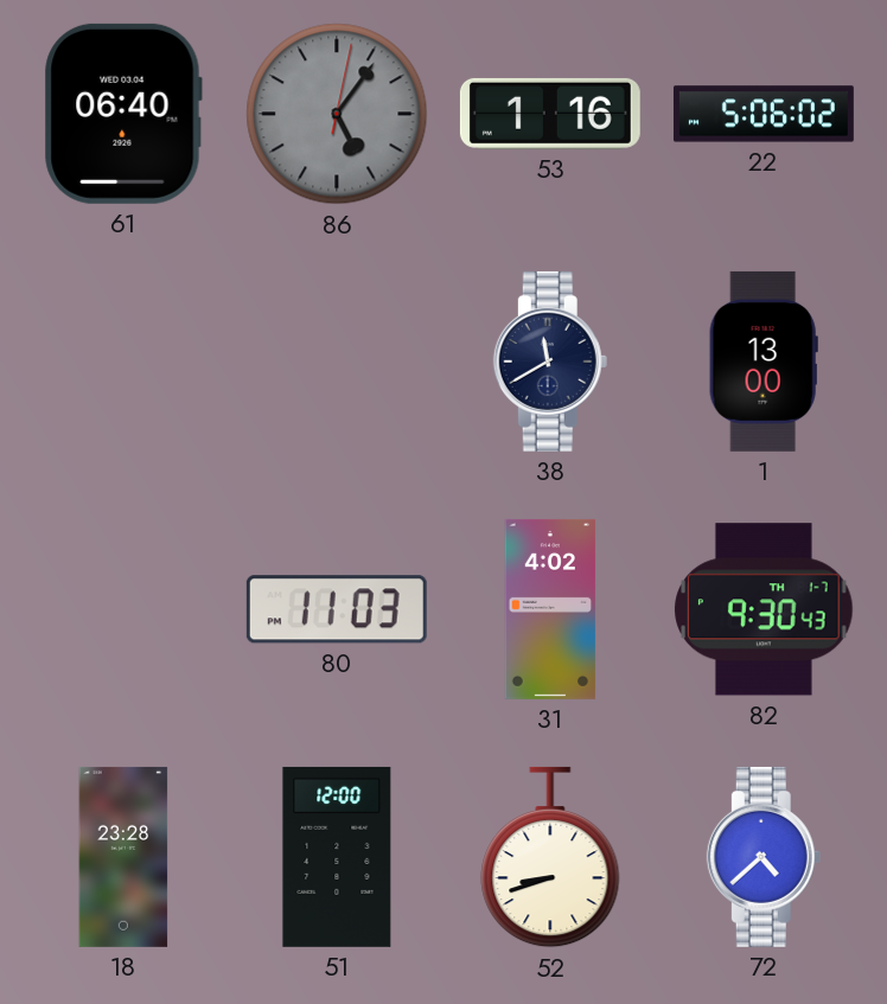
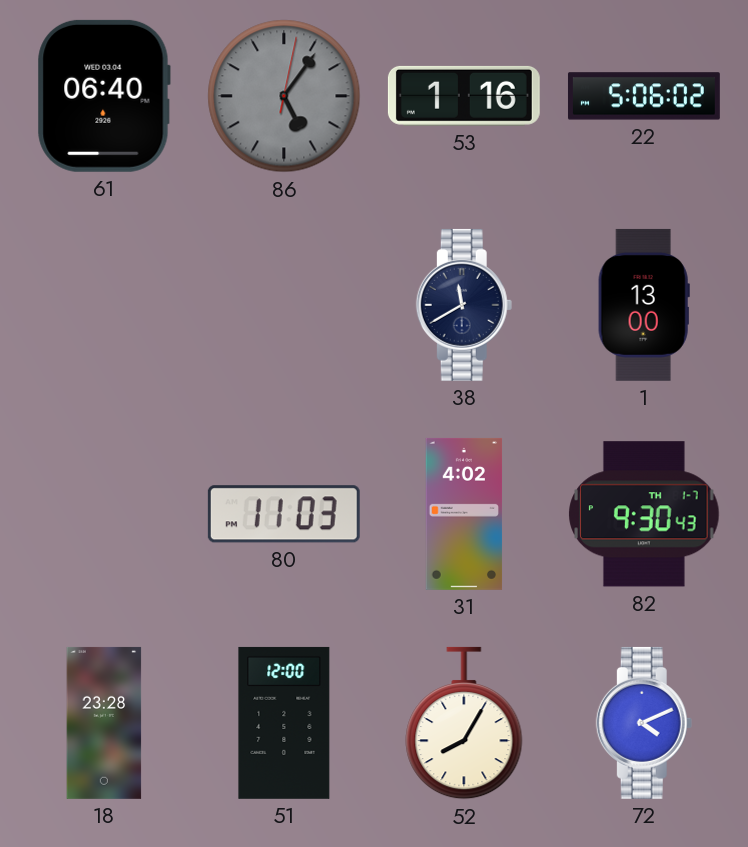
52: 8:42 -> 8:05
72: 4:38 -> 4:11
